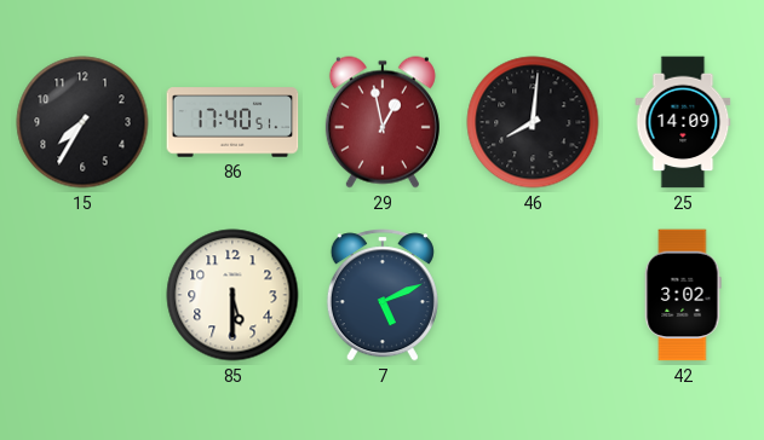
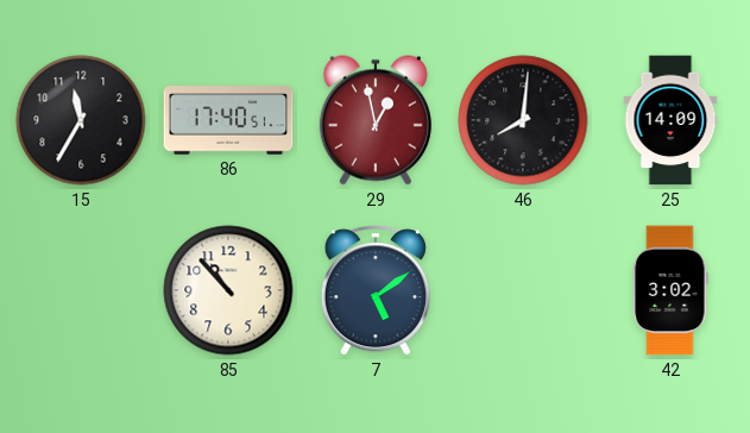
15: 7:35 -> 11:35
85: 5:30 -> 10:53
7: 5:11 -> 5:09
